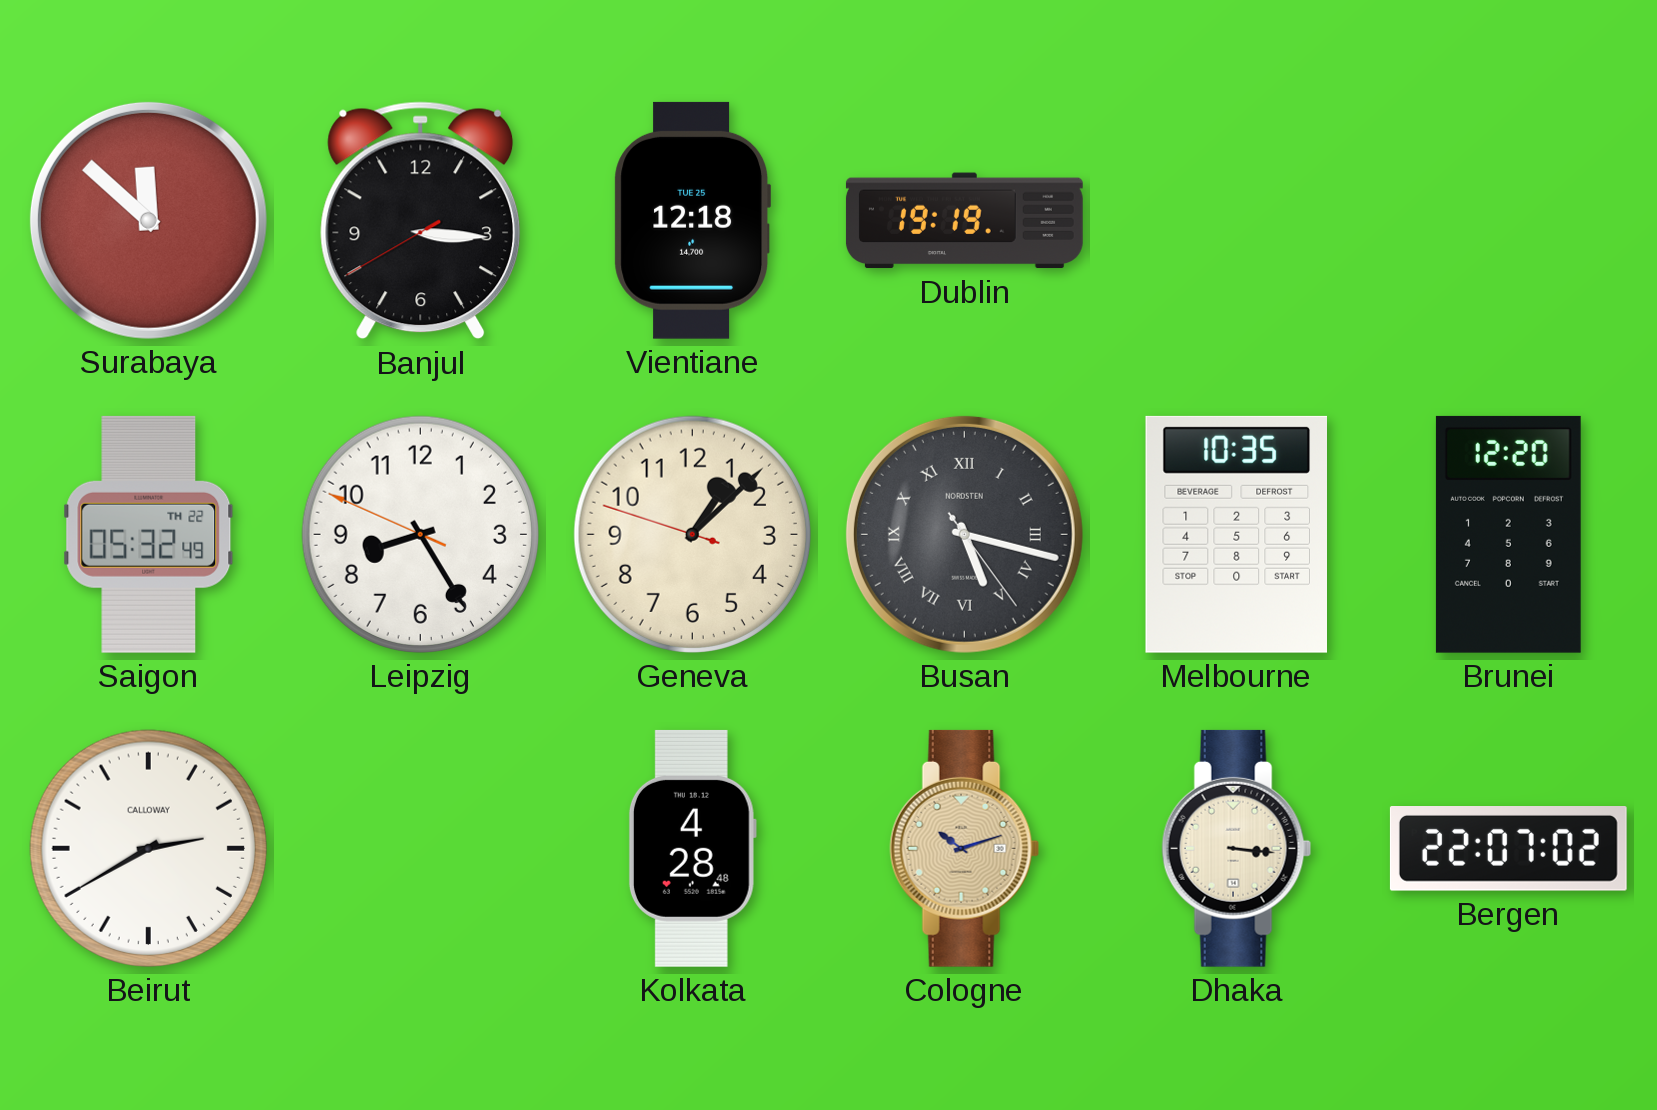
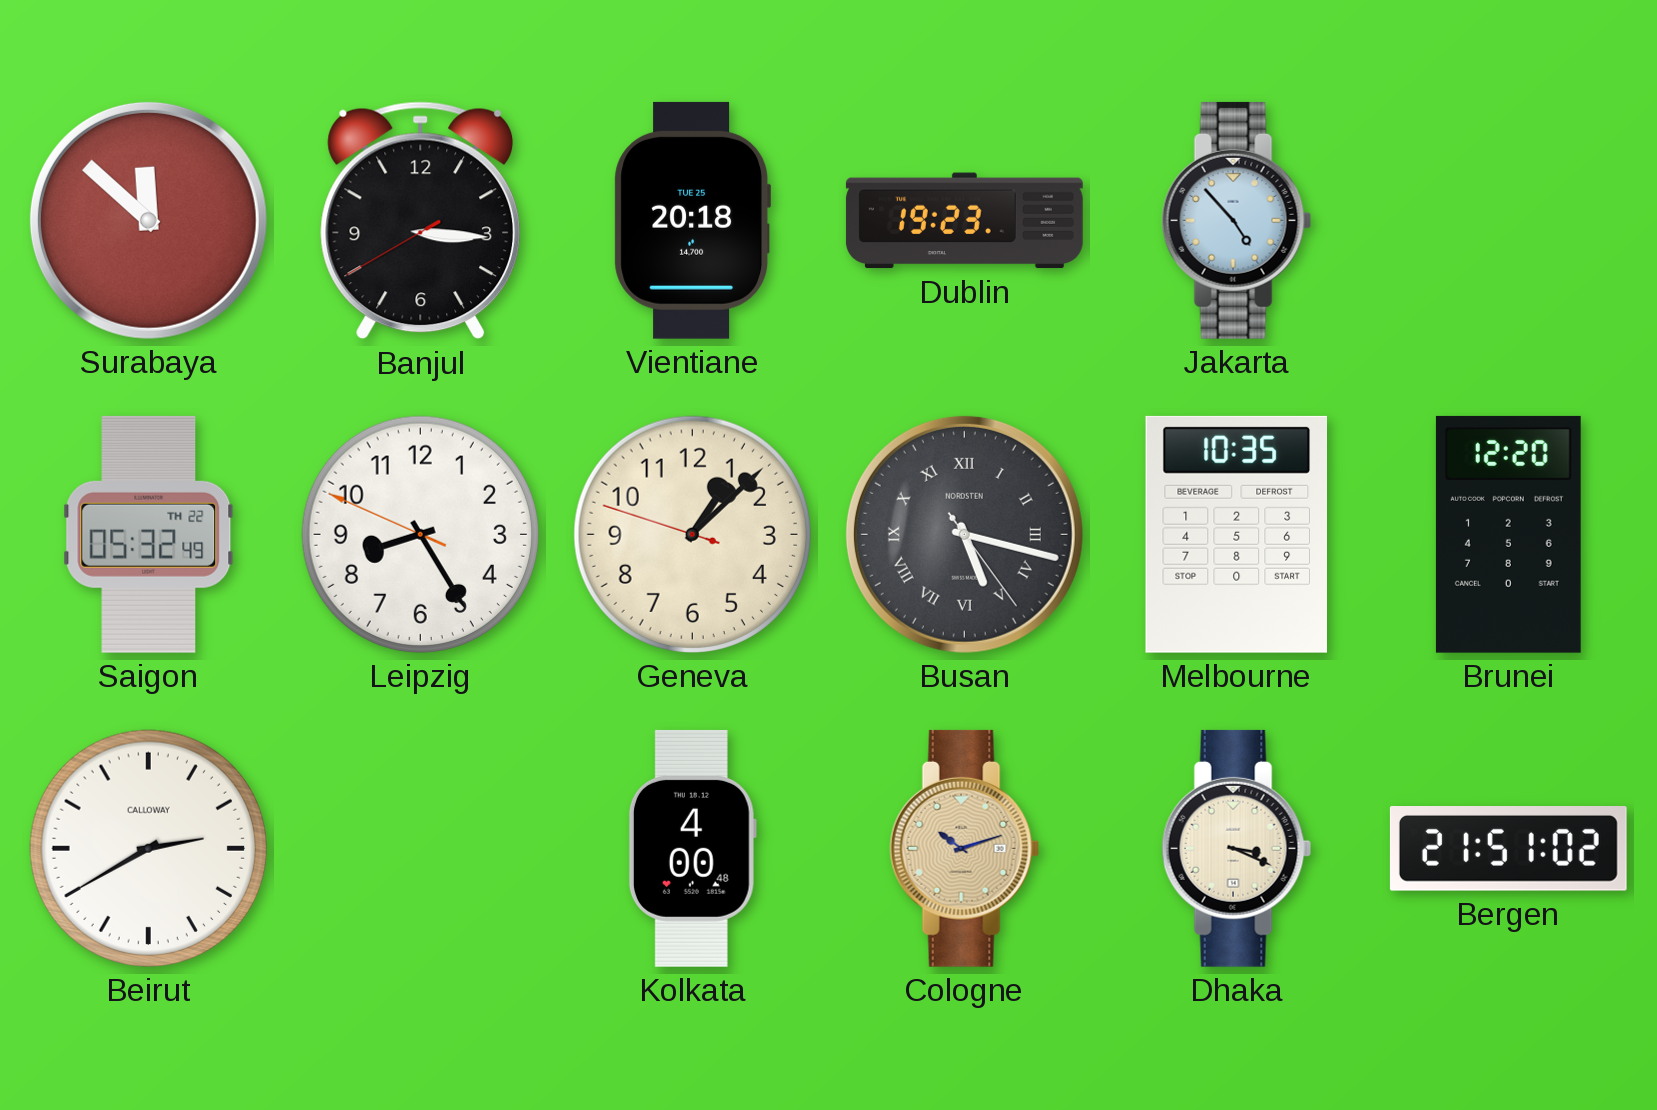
Vientiane: 12:18 -> 20:18
Dublin: 19:19 -> 19:23
Jakarta: none -> 4:53
Kolkata: 4:28 -> 4:00
Dhaka: 3:16 -> 3:19
Bergen: 22:07 -> 21:51
